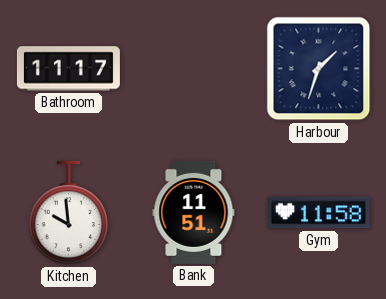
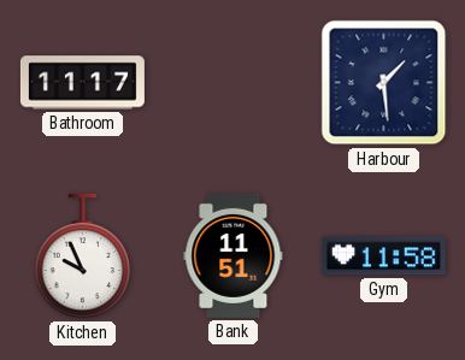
Harbour: 1:33 -> 1:29
Kitchen: 9:59 -> 9:56
